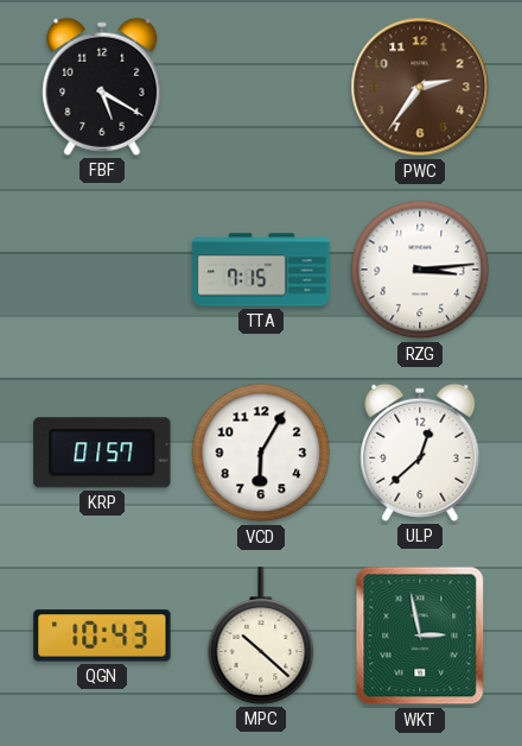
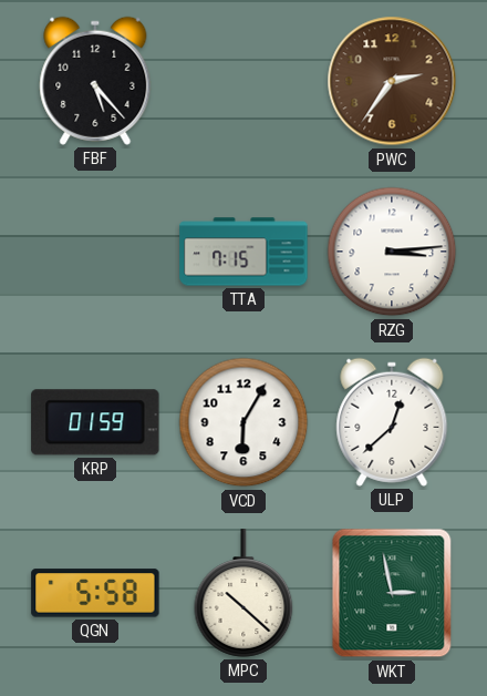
FBF: 5:20 -> 5:23
KRP: 01:57 -> 01:59
QGN: 10:43 -> 5:58
